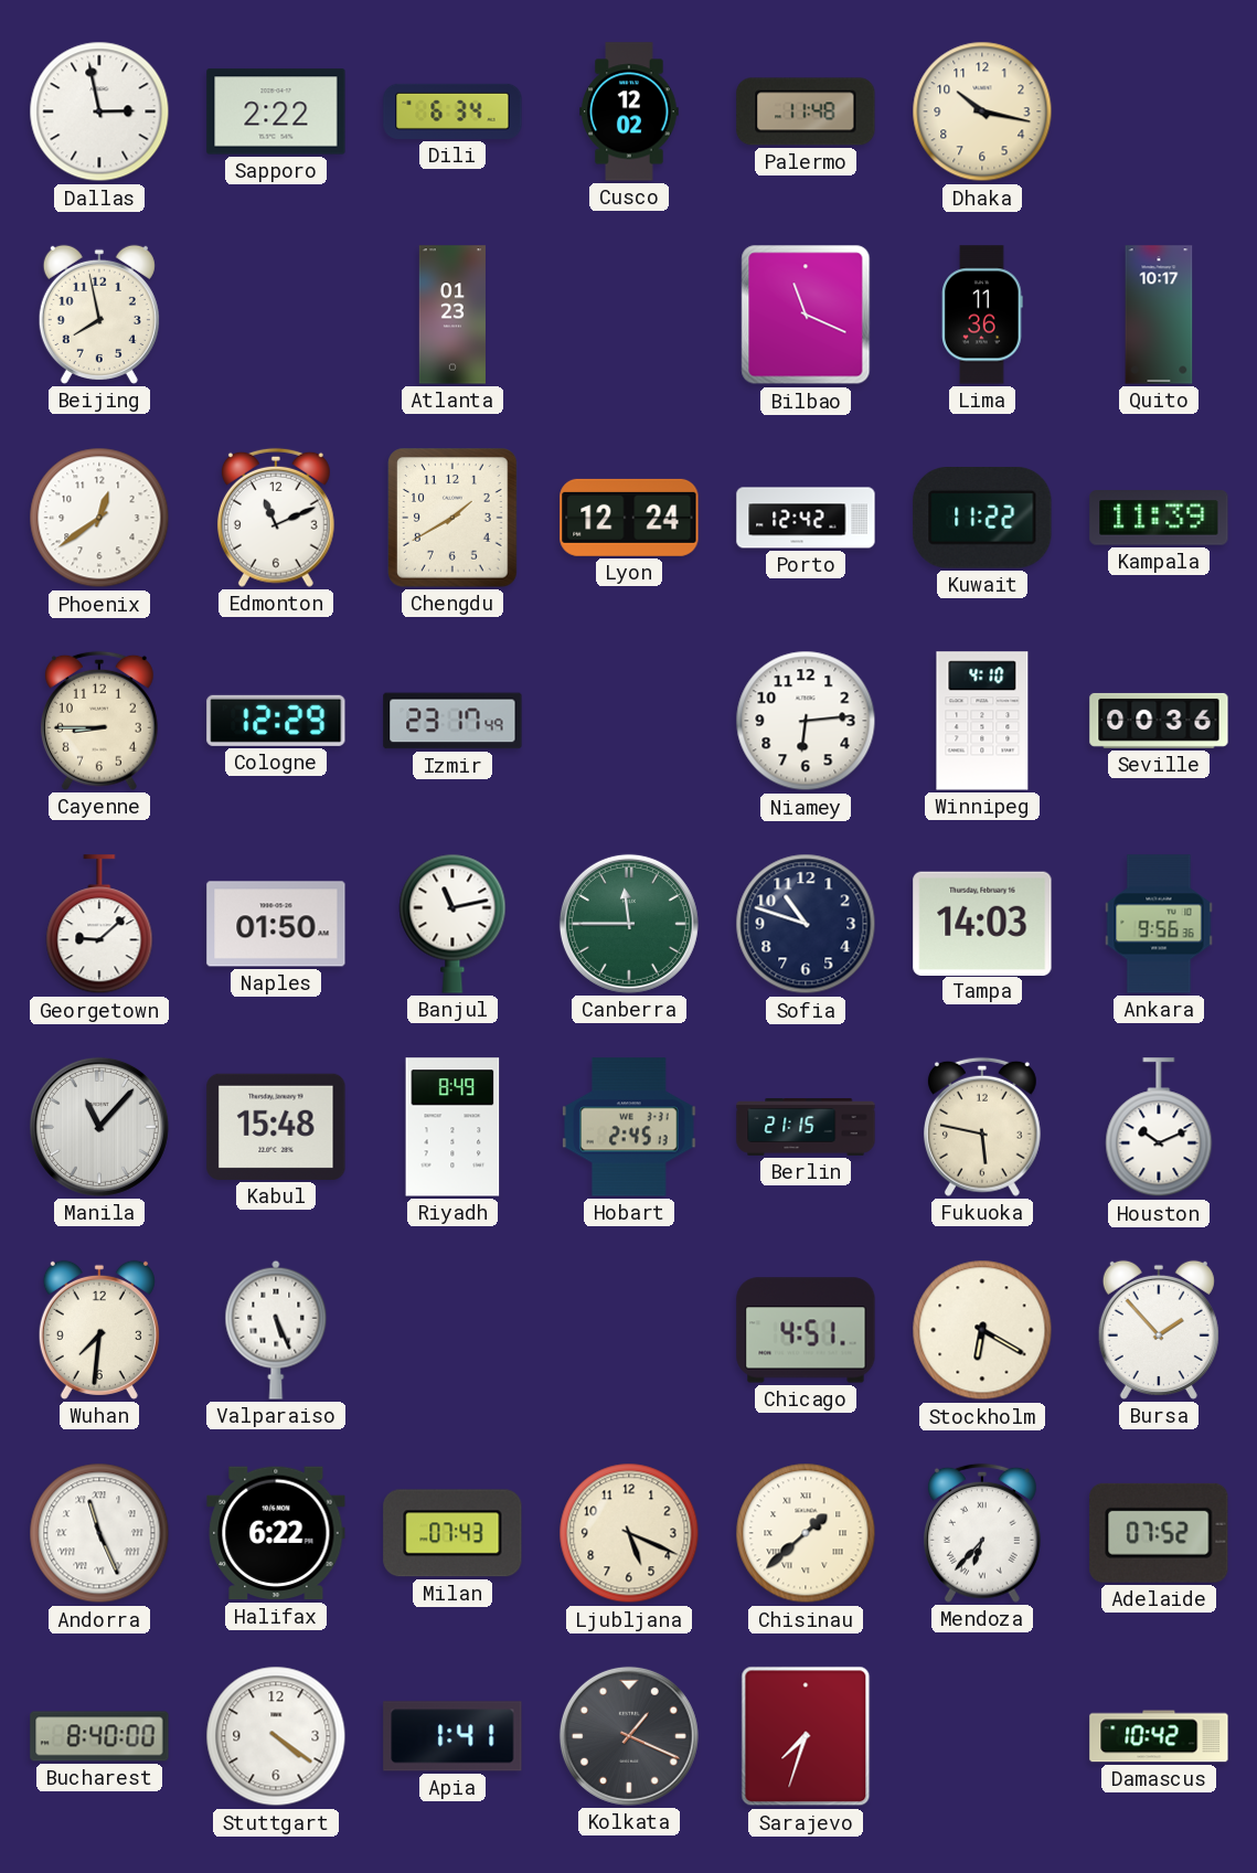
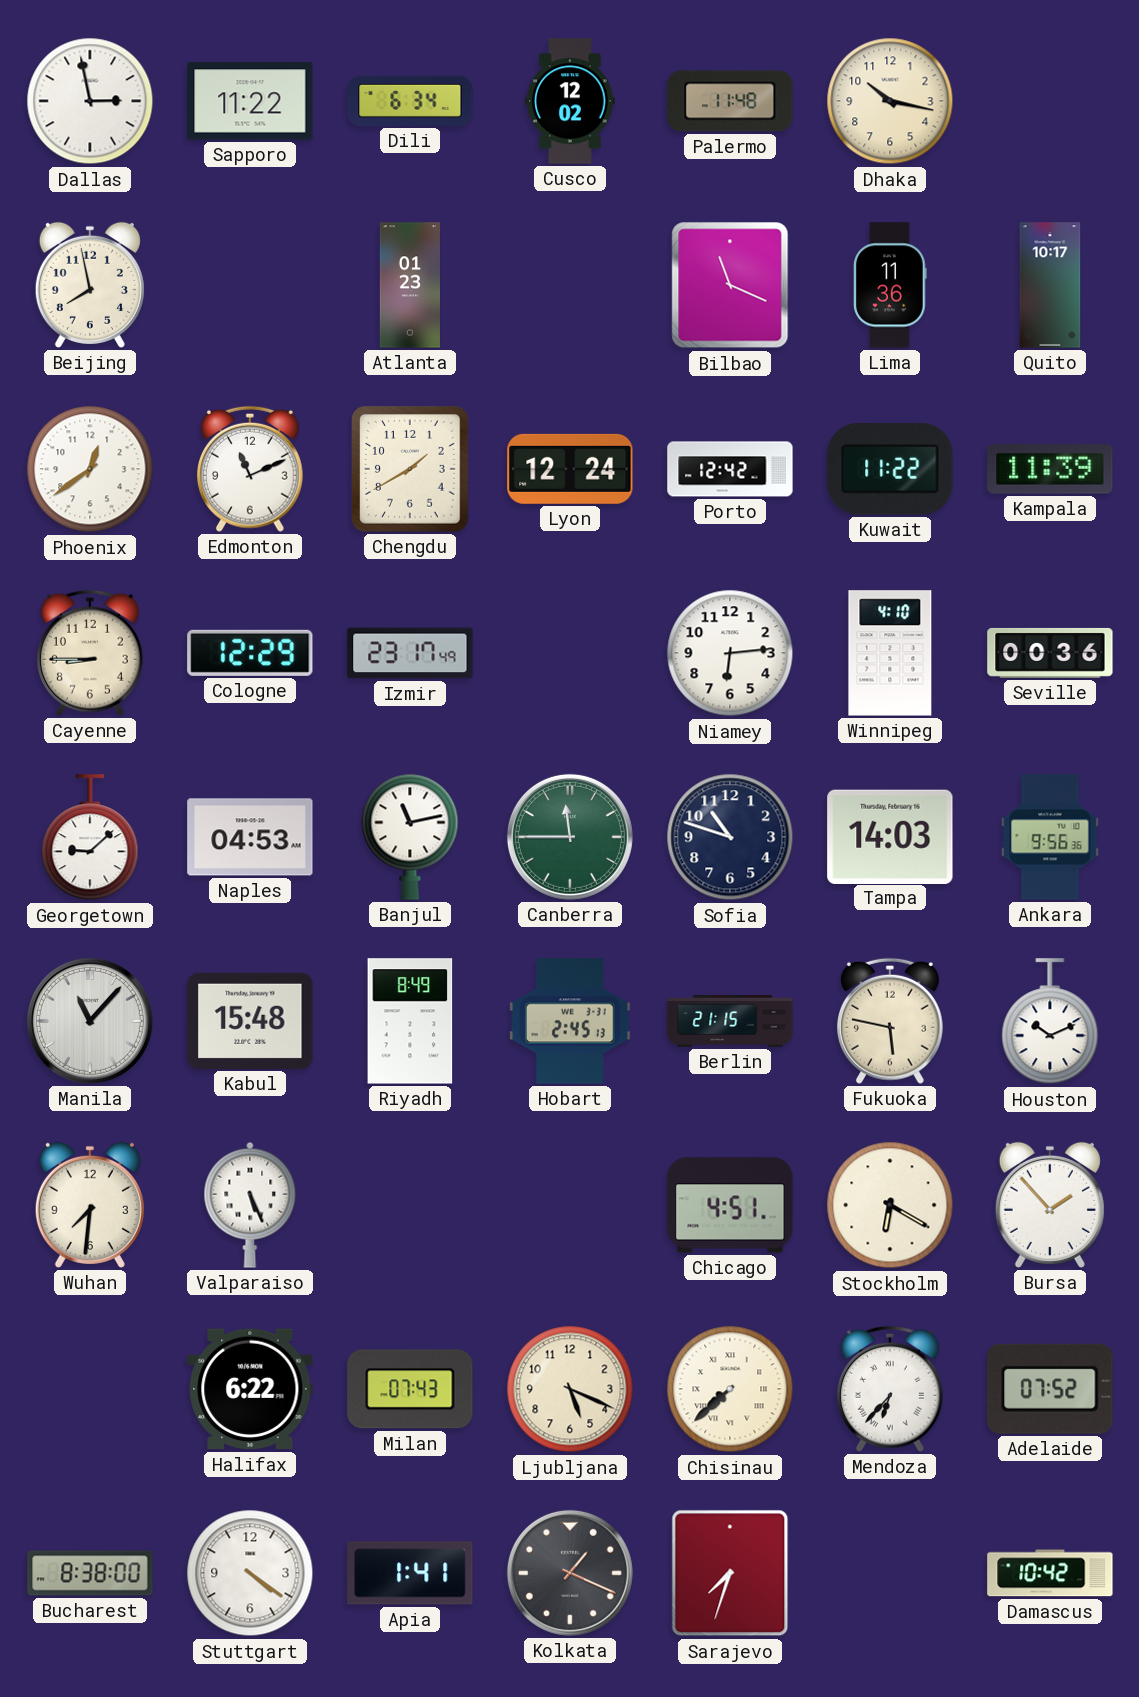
Sapporo: 2:22 -> 11:22
Naples: 01:50 -> 04:53
Andorra: 11:26 -> none
Chisinau: 1:38 -> 7:38
Bucharest: 8:40 -> 8:38
